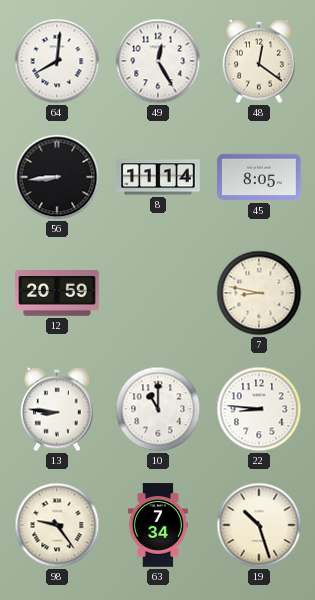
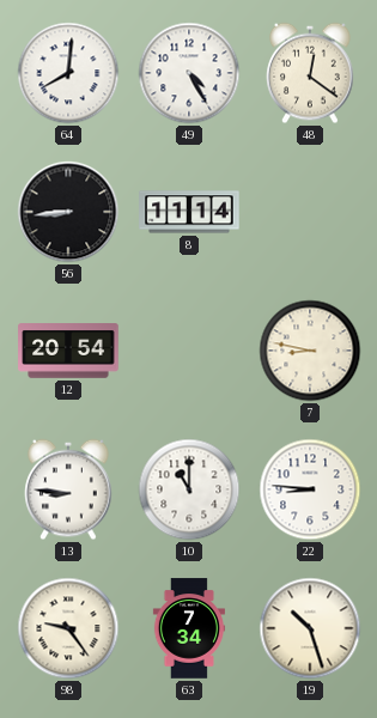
49: 12:25 -> 4:25
45: 8:05 -> none
12: 20:59 -> 20:54
